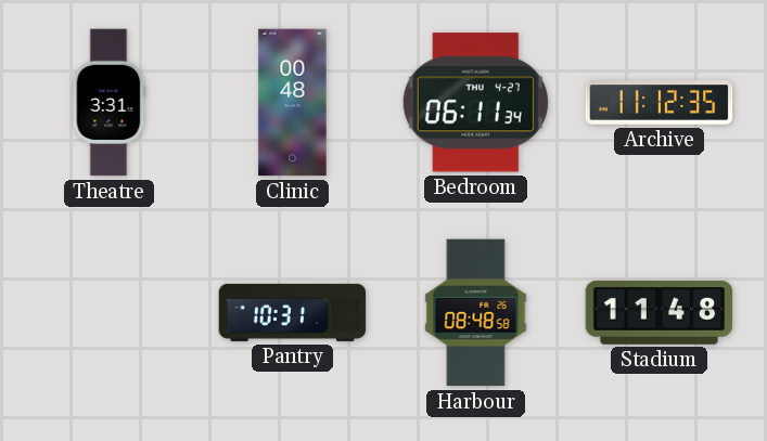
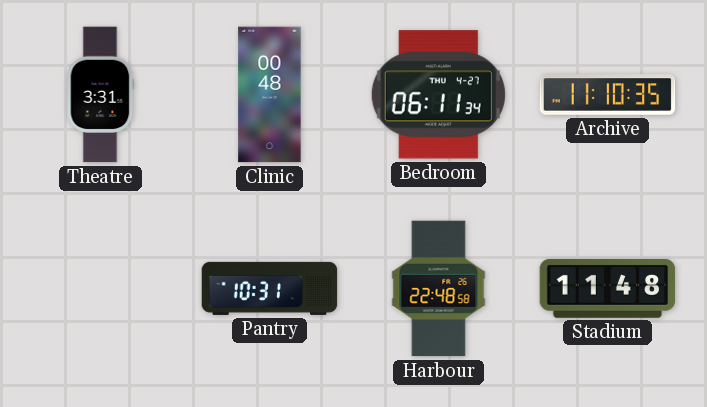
Archive: 11:12 -> 11:10
Harbour: 08:48 -> 22:48
